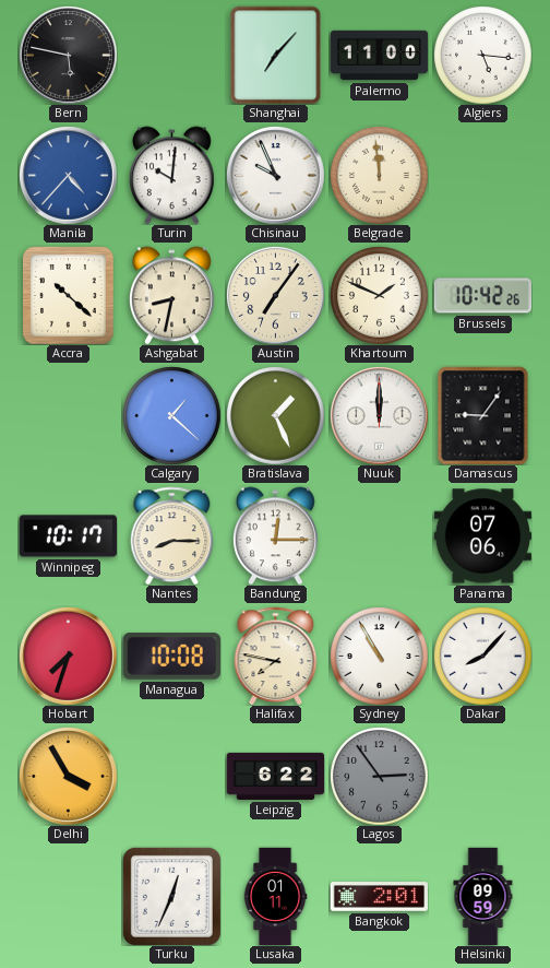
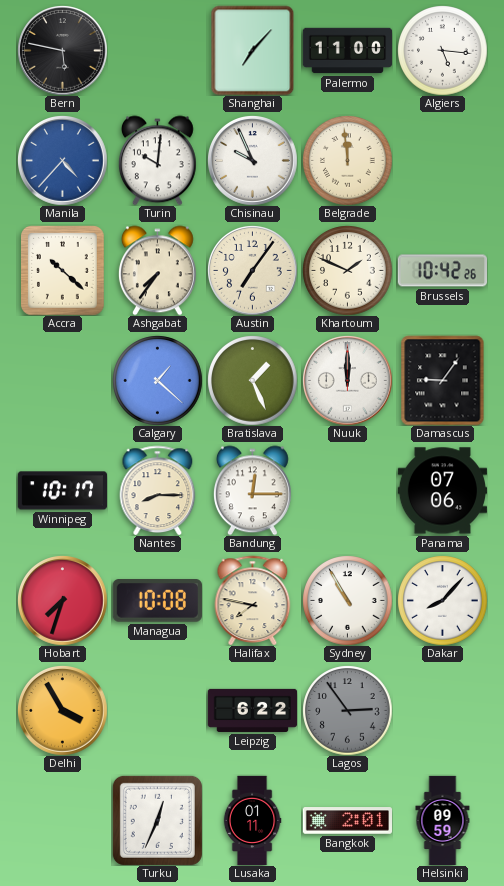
Ashgabat: 8:32 -> 7:36
